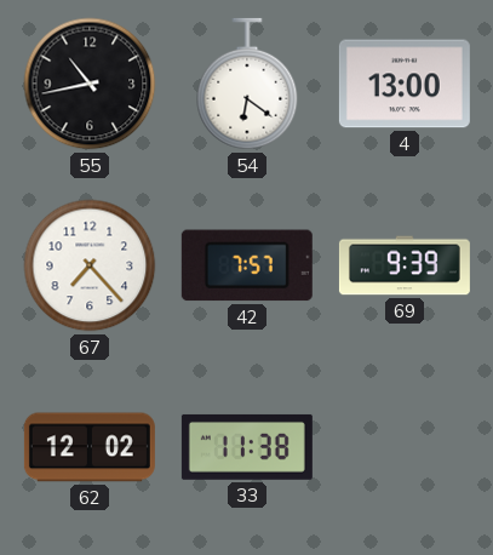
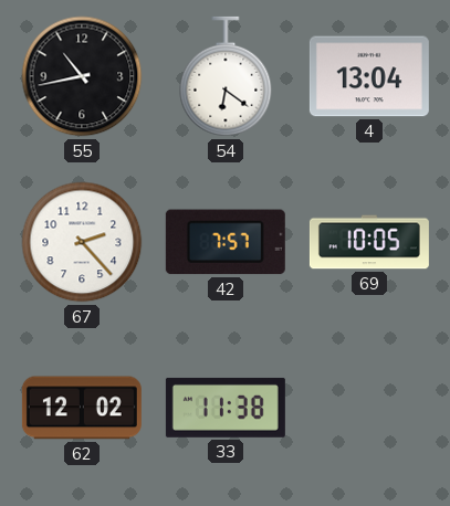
4: 13:00 -> 13:04
67: 7:23 -> 2:23
69: 9:39 -> 10:05
